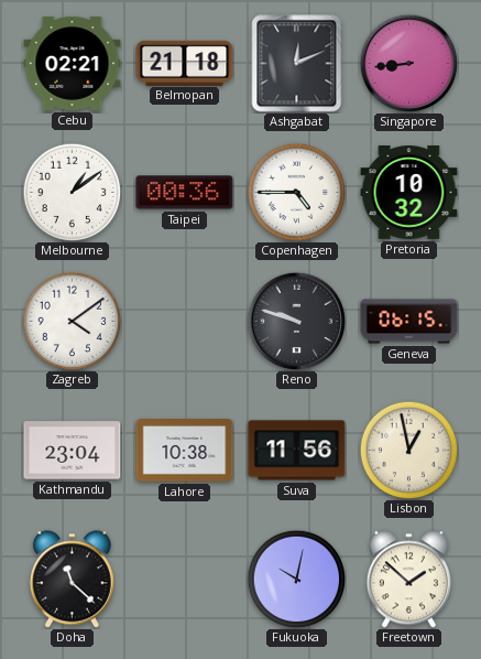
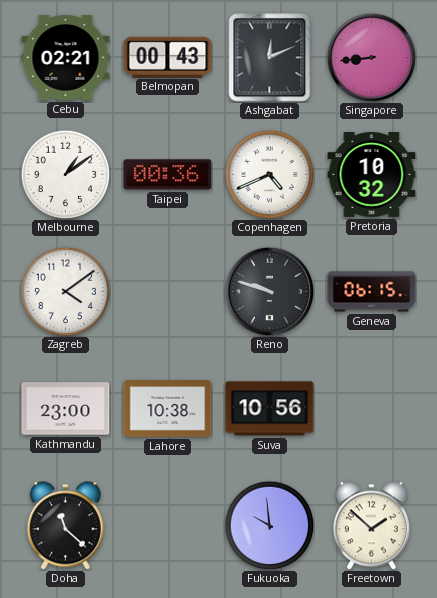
Belmopan: 21:18 -> 00:43
Copenhagen: 4:45 -> 4:41
Kathmandu: 23:04 -> 23:00
Suva: 11:56 -> 10:56
Lisbon: 12:58 -> none
Fukuoka: 10:02 -> 9:59
